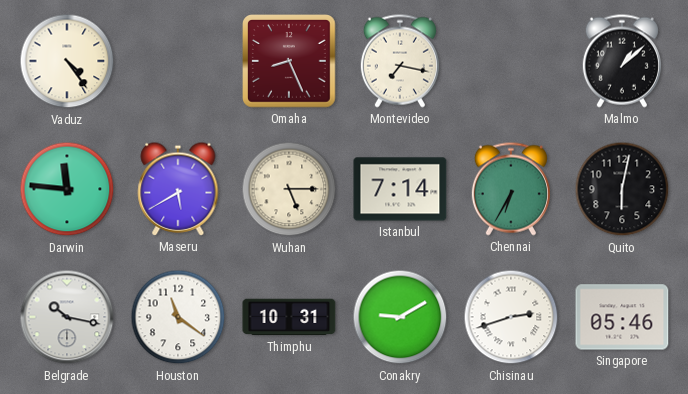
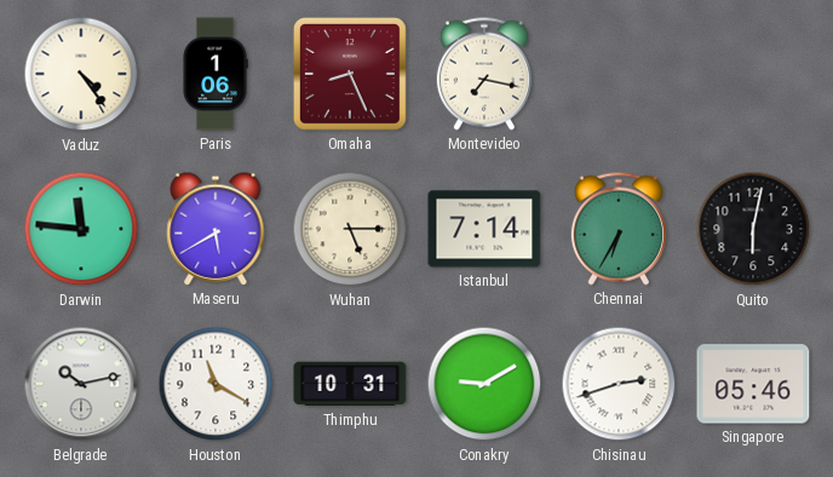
Paris: none -> 1:06
Malmo: 1:08 -> none
Belgrade: 10:17 -> 10:13
Houston: 11:21 -> 11:20
